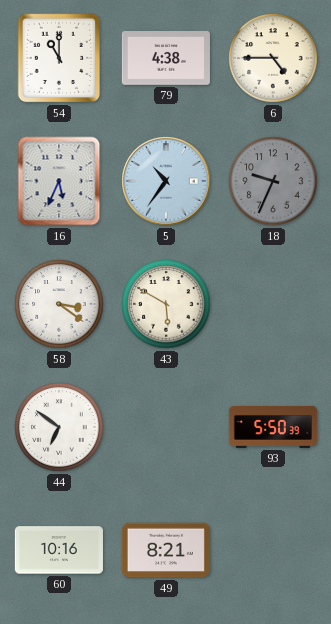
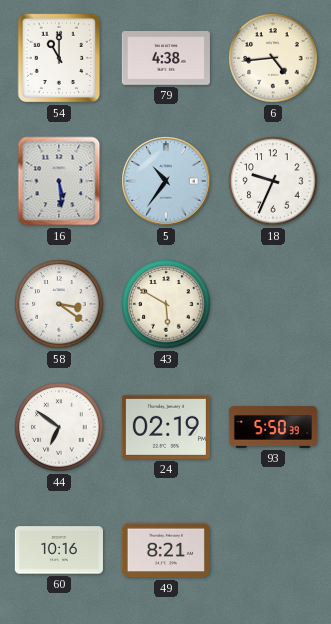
6: 4:45 -> 4:44
16: 5:34 -> 5:29
18 dial: grey -> white
24: none -> 02:19
